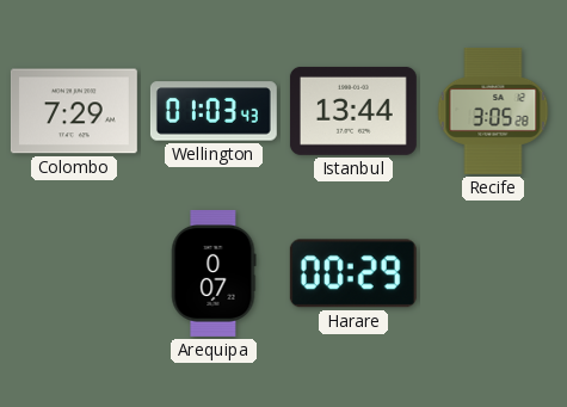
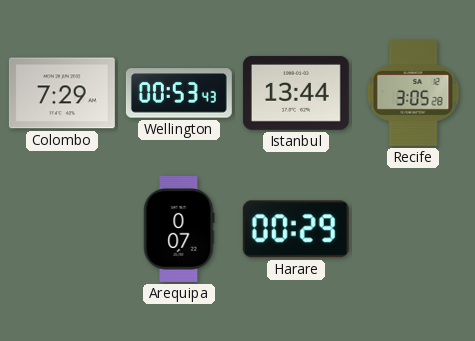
Wellington: 01:03 -> 00:53
